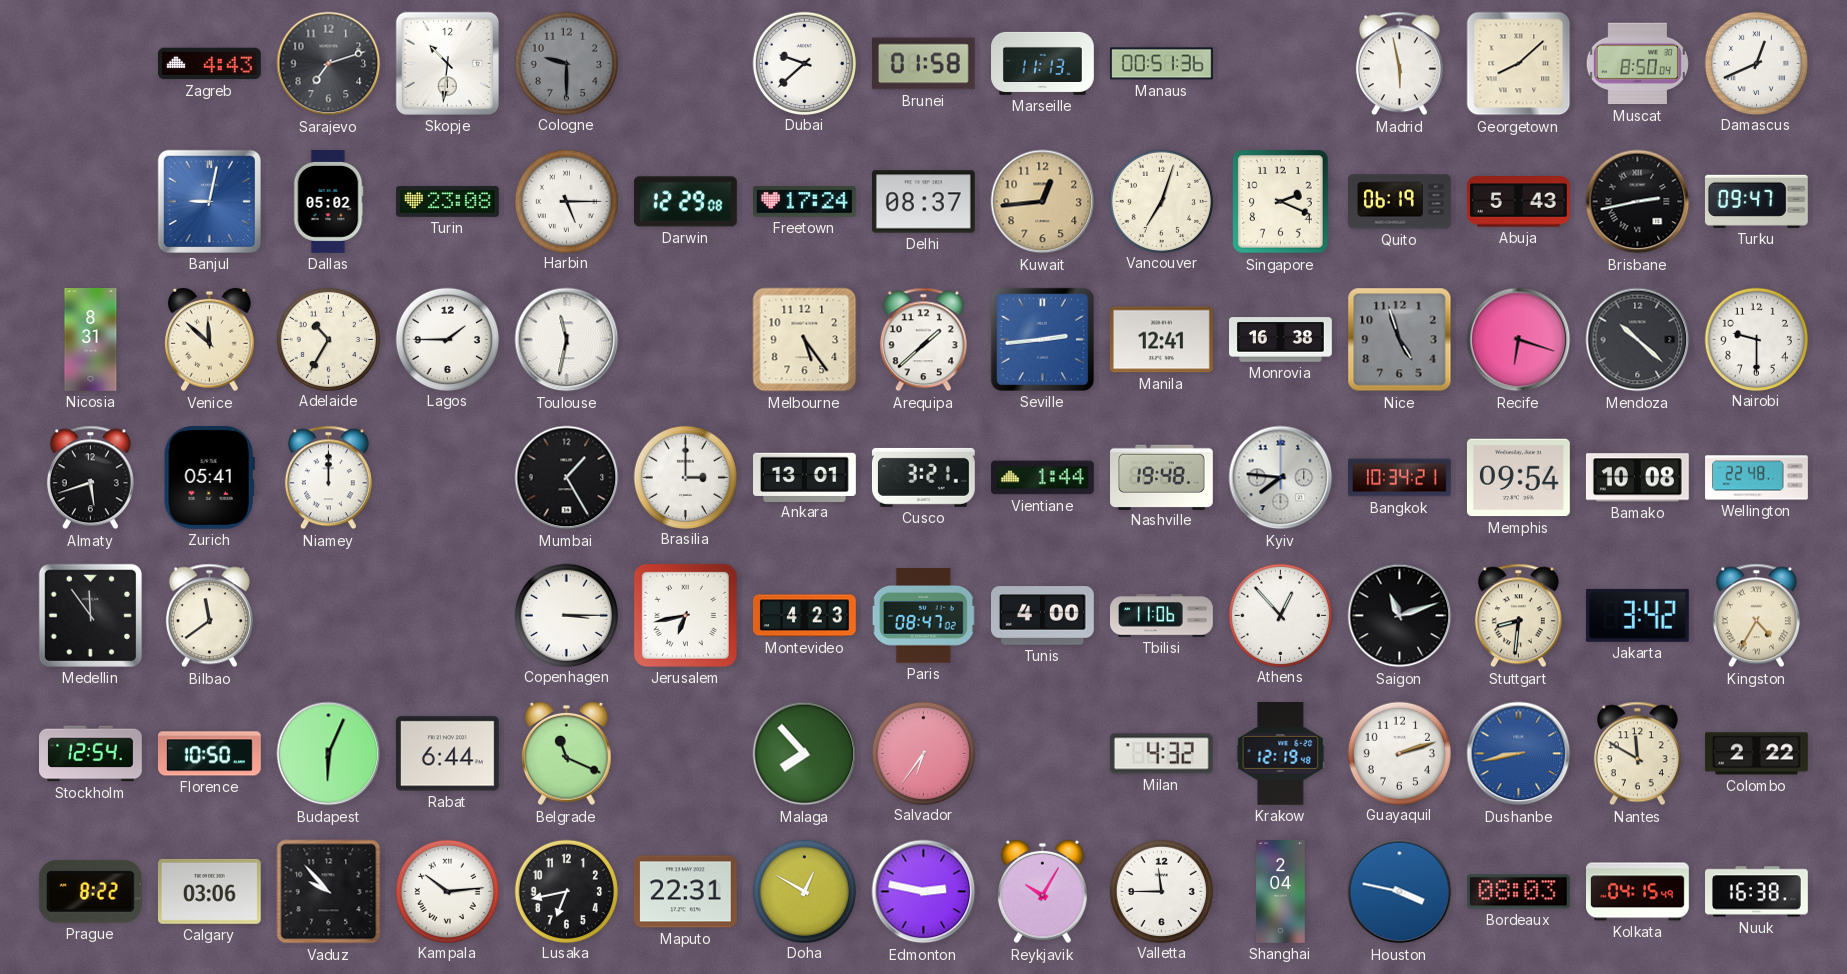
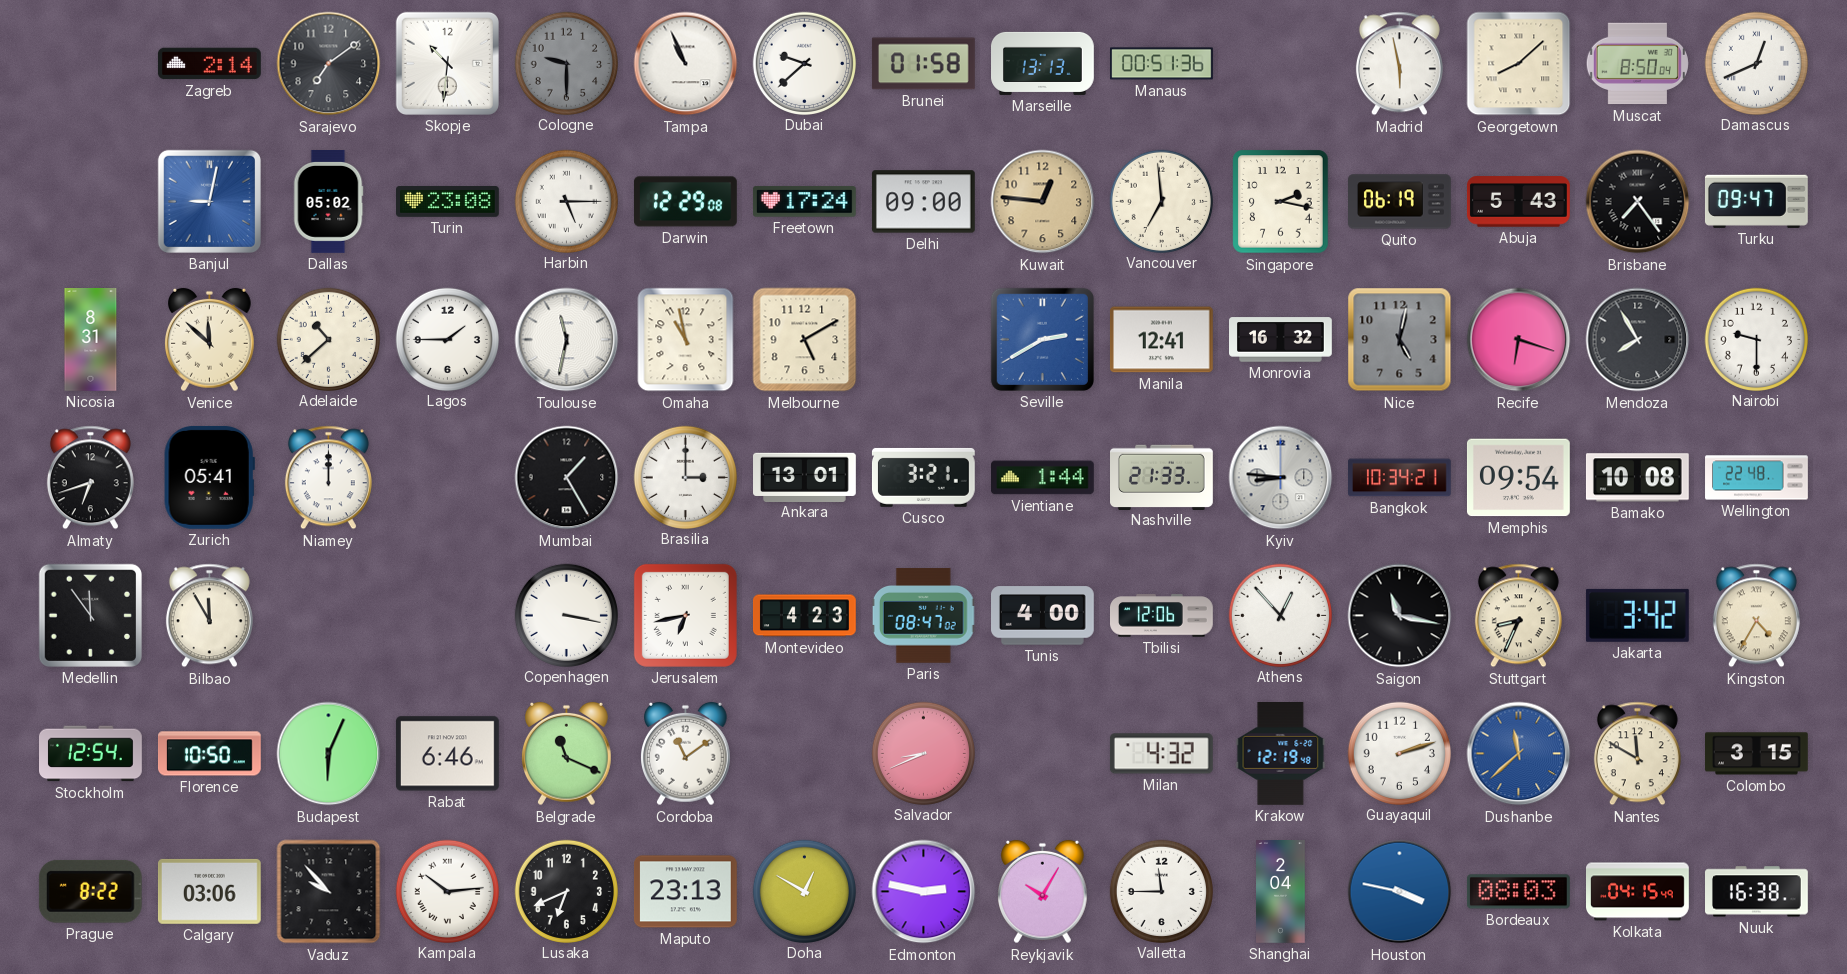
Zagreb: 4:43 -> 2:14
Sarajevo: 7:12 -> 7:09
Tampa: none -> 10:56
Marseille: 11:13 -> 13:13
Delhi: 08:37 -> 09:00
Kuwait: 12:44 -> 12:46
Vancouver: 7:03 -> 6:59
Singapore: 2:19 -> 2:17
Brisbane: 2:43 -> 7:24
Adelaide: 10:35 -> 10:38
Omaha: none -> 10:58
Melbourne: 5:24 -> 5:10
Arequipa: 1:38 -> none
Seville: 2:44 -> 2:40
Monrovia: 16:38 -> 16:32
Nice: 4:57 -> 5:02
Mendoza: 10:22 -> 7:55
Almaty: 5:42 -> 6:42
Nashville: 19:48 -> 21:33
Kyiv: 7:46 -> 8:46
Bilbao: 11:39 -> 11:55
Copenhagen: 3:15 -> 3:17
Tbilisi: 11:06 -> 12:06
Saigon: 11:12 -> 11:17
Stuttgart: 8:31 -> 8:34
Rabat: 6:44 -> 6:46
Cordoba: none -> 11:09
Malaga: 7:53 -> none
Salvador: 6:36 -> 8:41
Dushanbe: 8:43 -> 11:38
Colombo: 2:22 -> 3:15
Lusaka: 6:43 -> 6:41
Maputo: 22:31 -> 23:13
